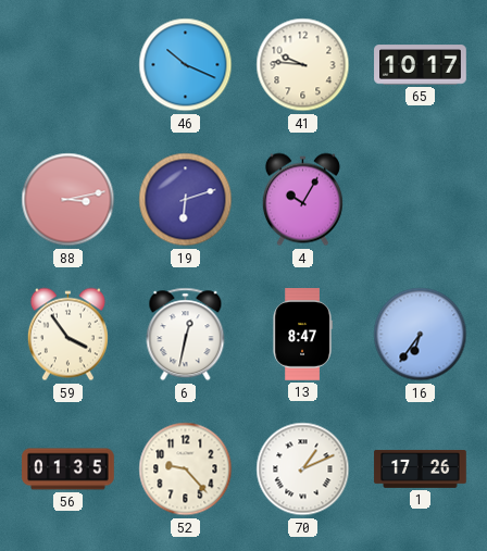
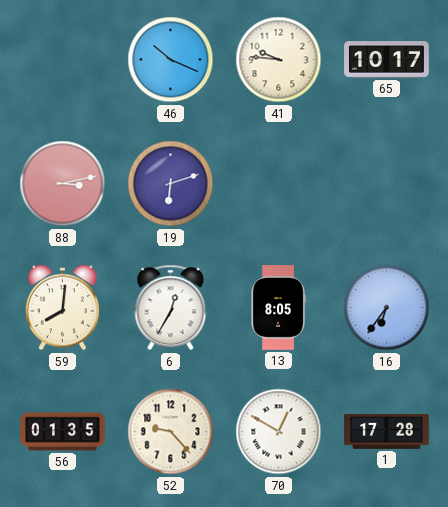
4: 10:05 -> none
59: 3:54 -> 8:01
6: 12:32 -> 12:35
13: 8:47 -> 8:05
70: 1:11 -> 12:50
1: 17:26 -> 17:28
